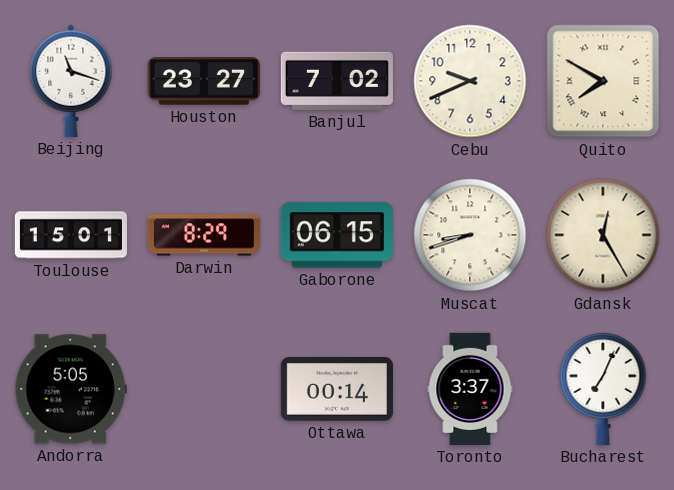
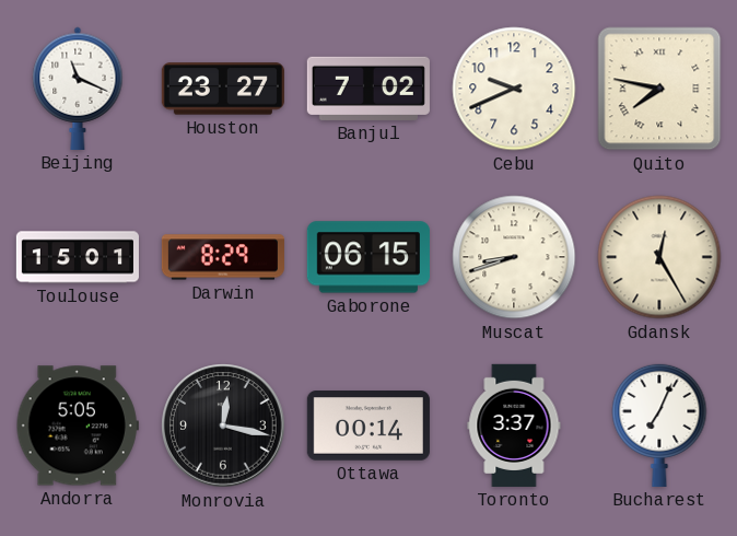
Beijing: 11:18 -> 11:19
Quito: 7:50 -> 7:47
Monrovia: none -> 12:17
